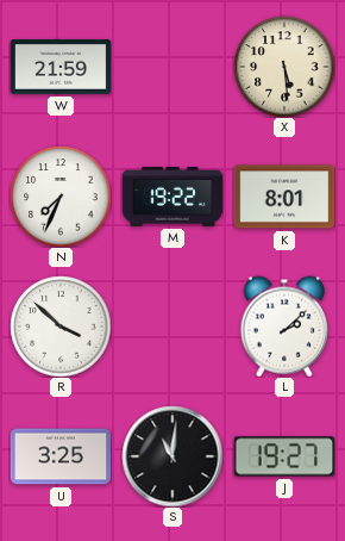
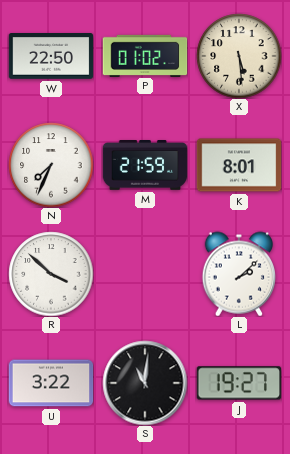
W: 21:59 -> 22:50
P: none -> 01:02
M: 19:22 -> 21:59
U: 3:25 -> 3:22
